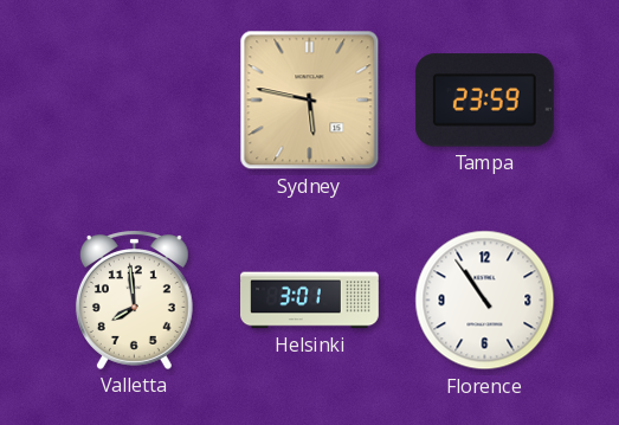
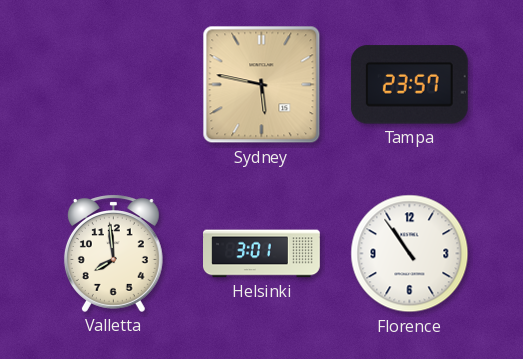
Tampa: 23:59 -> 23:57
